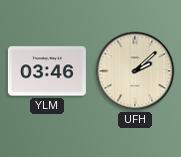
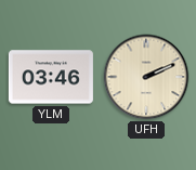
UFH: 2:08 -> 2:11
